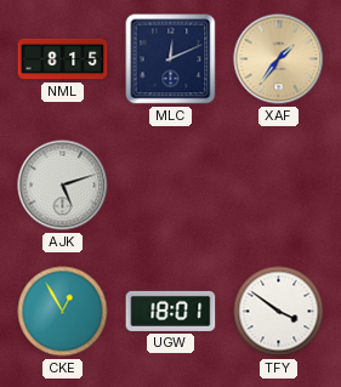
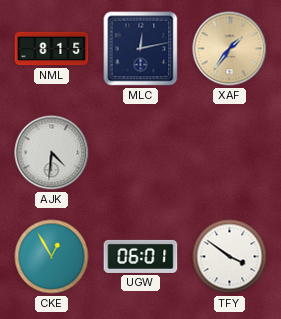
MLC: 12:11 -> 12:13
AJK: 5:12 -> 4:31
UGW: 18:01 -> 06:01
